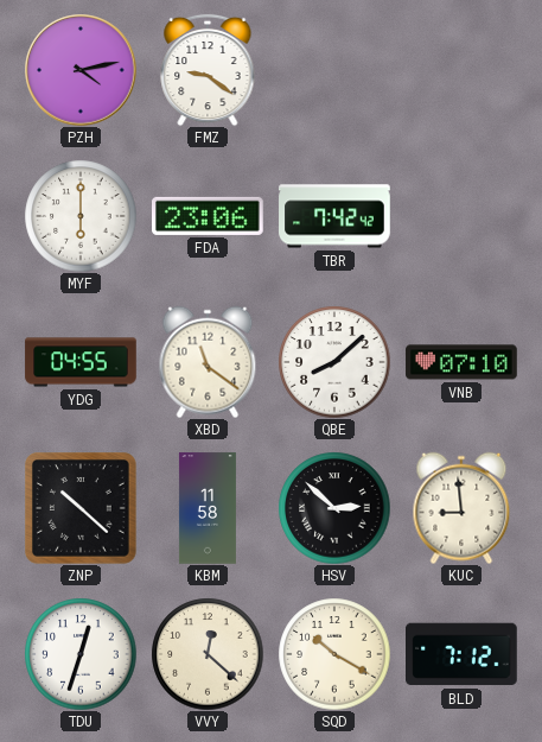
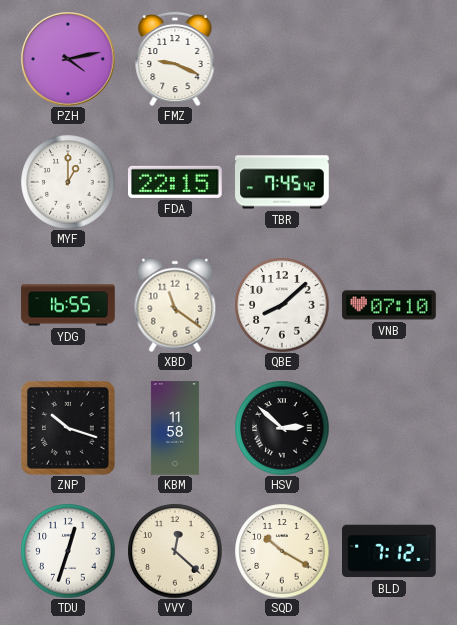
FMZ: 9:21 -> 9:19
MYF: 6:00 -> 1:00
FDA: 23:06 -> 22:15
TBR: 7:42 -> 7:45
YDG: 04:55 -> 16:55
ZNP: 10:22 -> 10:18
KUC: 8:59 -> none
